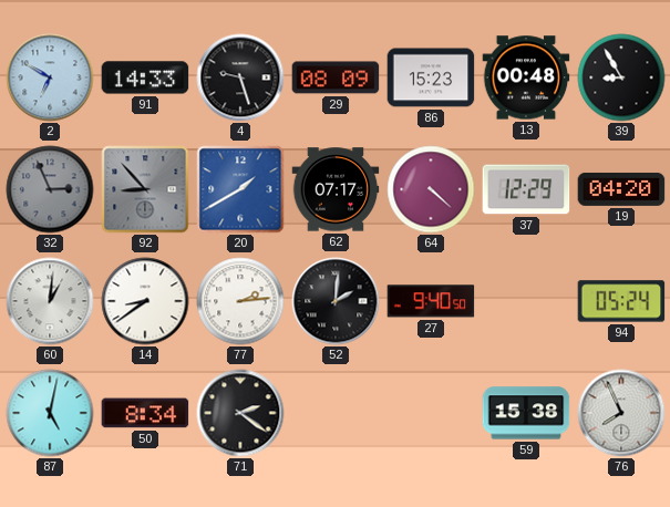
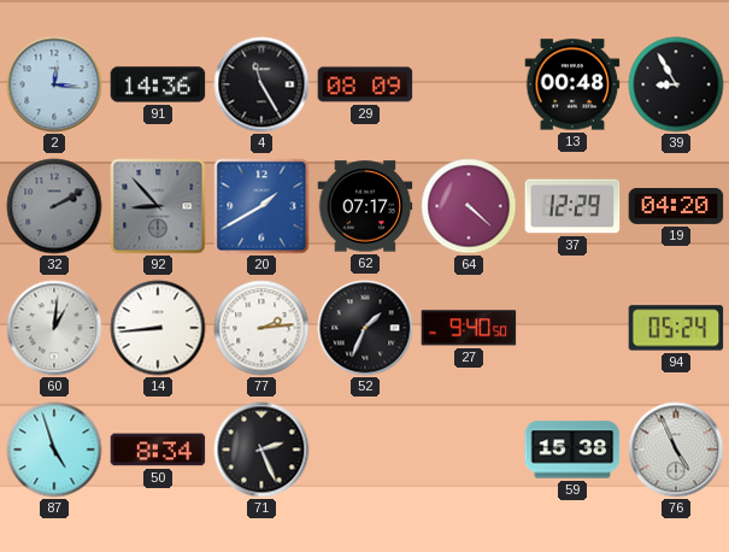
2: 6:50 -> 12:16
91: 14:33 -> 14:36
4: 9:27 -> 11:25
86: 15:23 -> none
32: 2:56 -> 2:10
14: 8:39 -> 8:44
52: 2:01 -> 1:34
87: 5:02 -> 4:57
71: 2:21 -> 2:26
76: 7:56 -> 4:56
